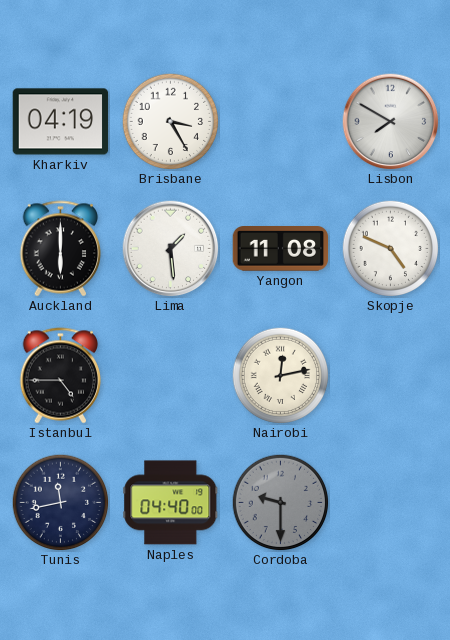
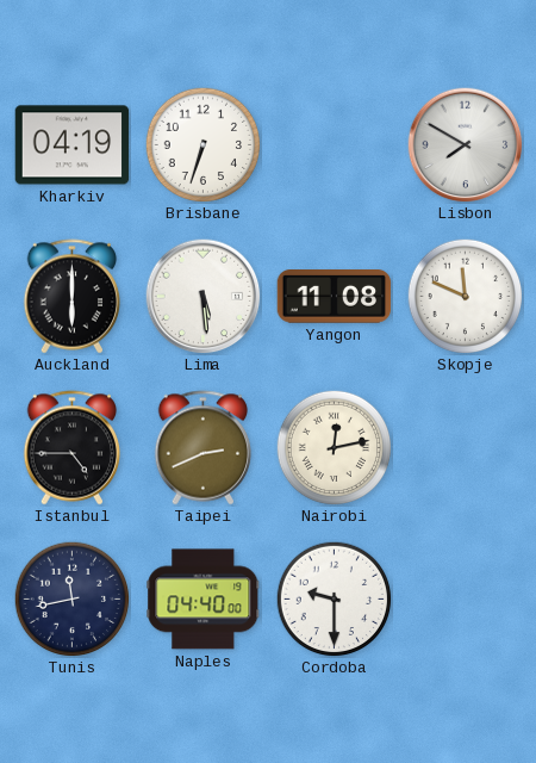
Brisbane: 3:25 -> 6:33
Lima: 1:29 -> 5:29
Skopje: 4:49 -> 11:49
Taipei: none -> 2:41
Cordoba dial: grey -> white
